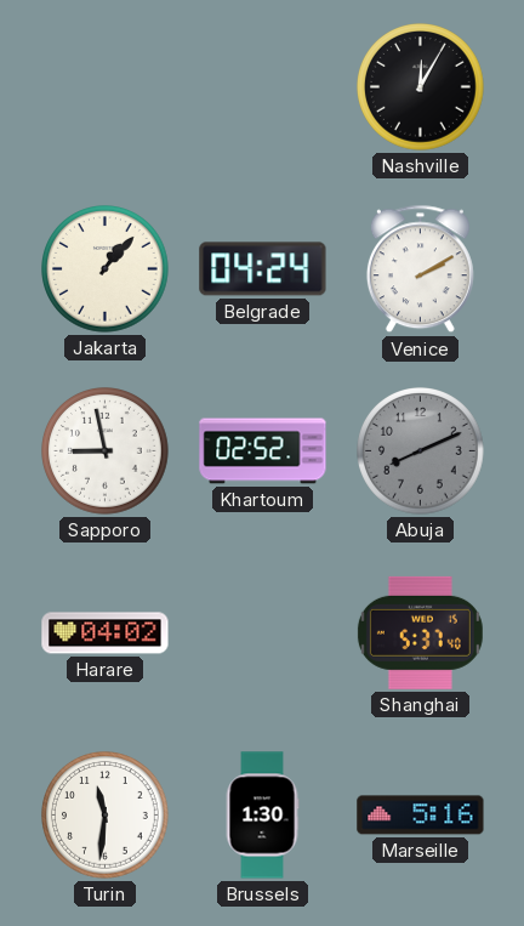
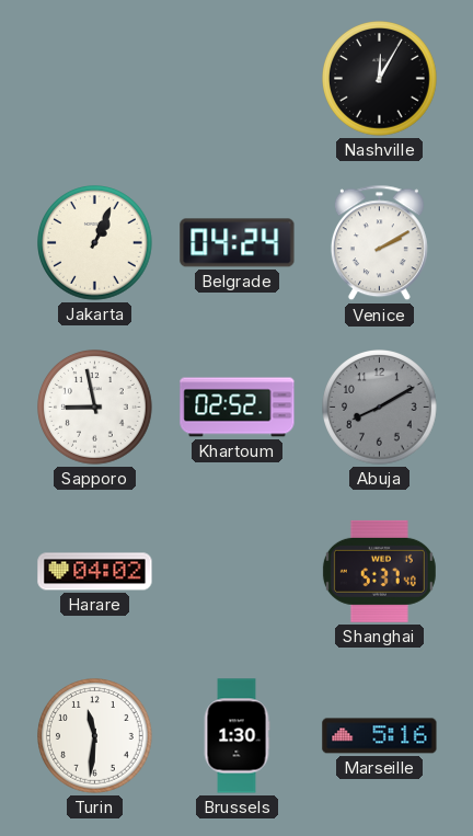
Jakarta: 1:07 -> 1:04
Abuja: 8:11 -> 8:10
